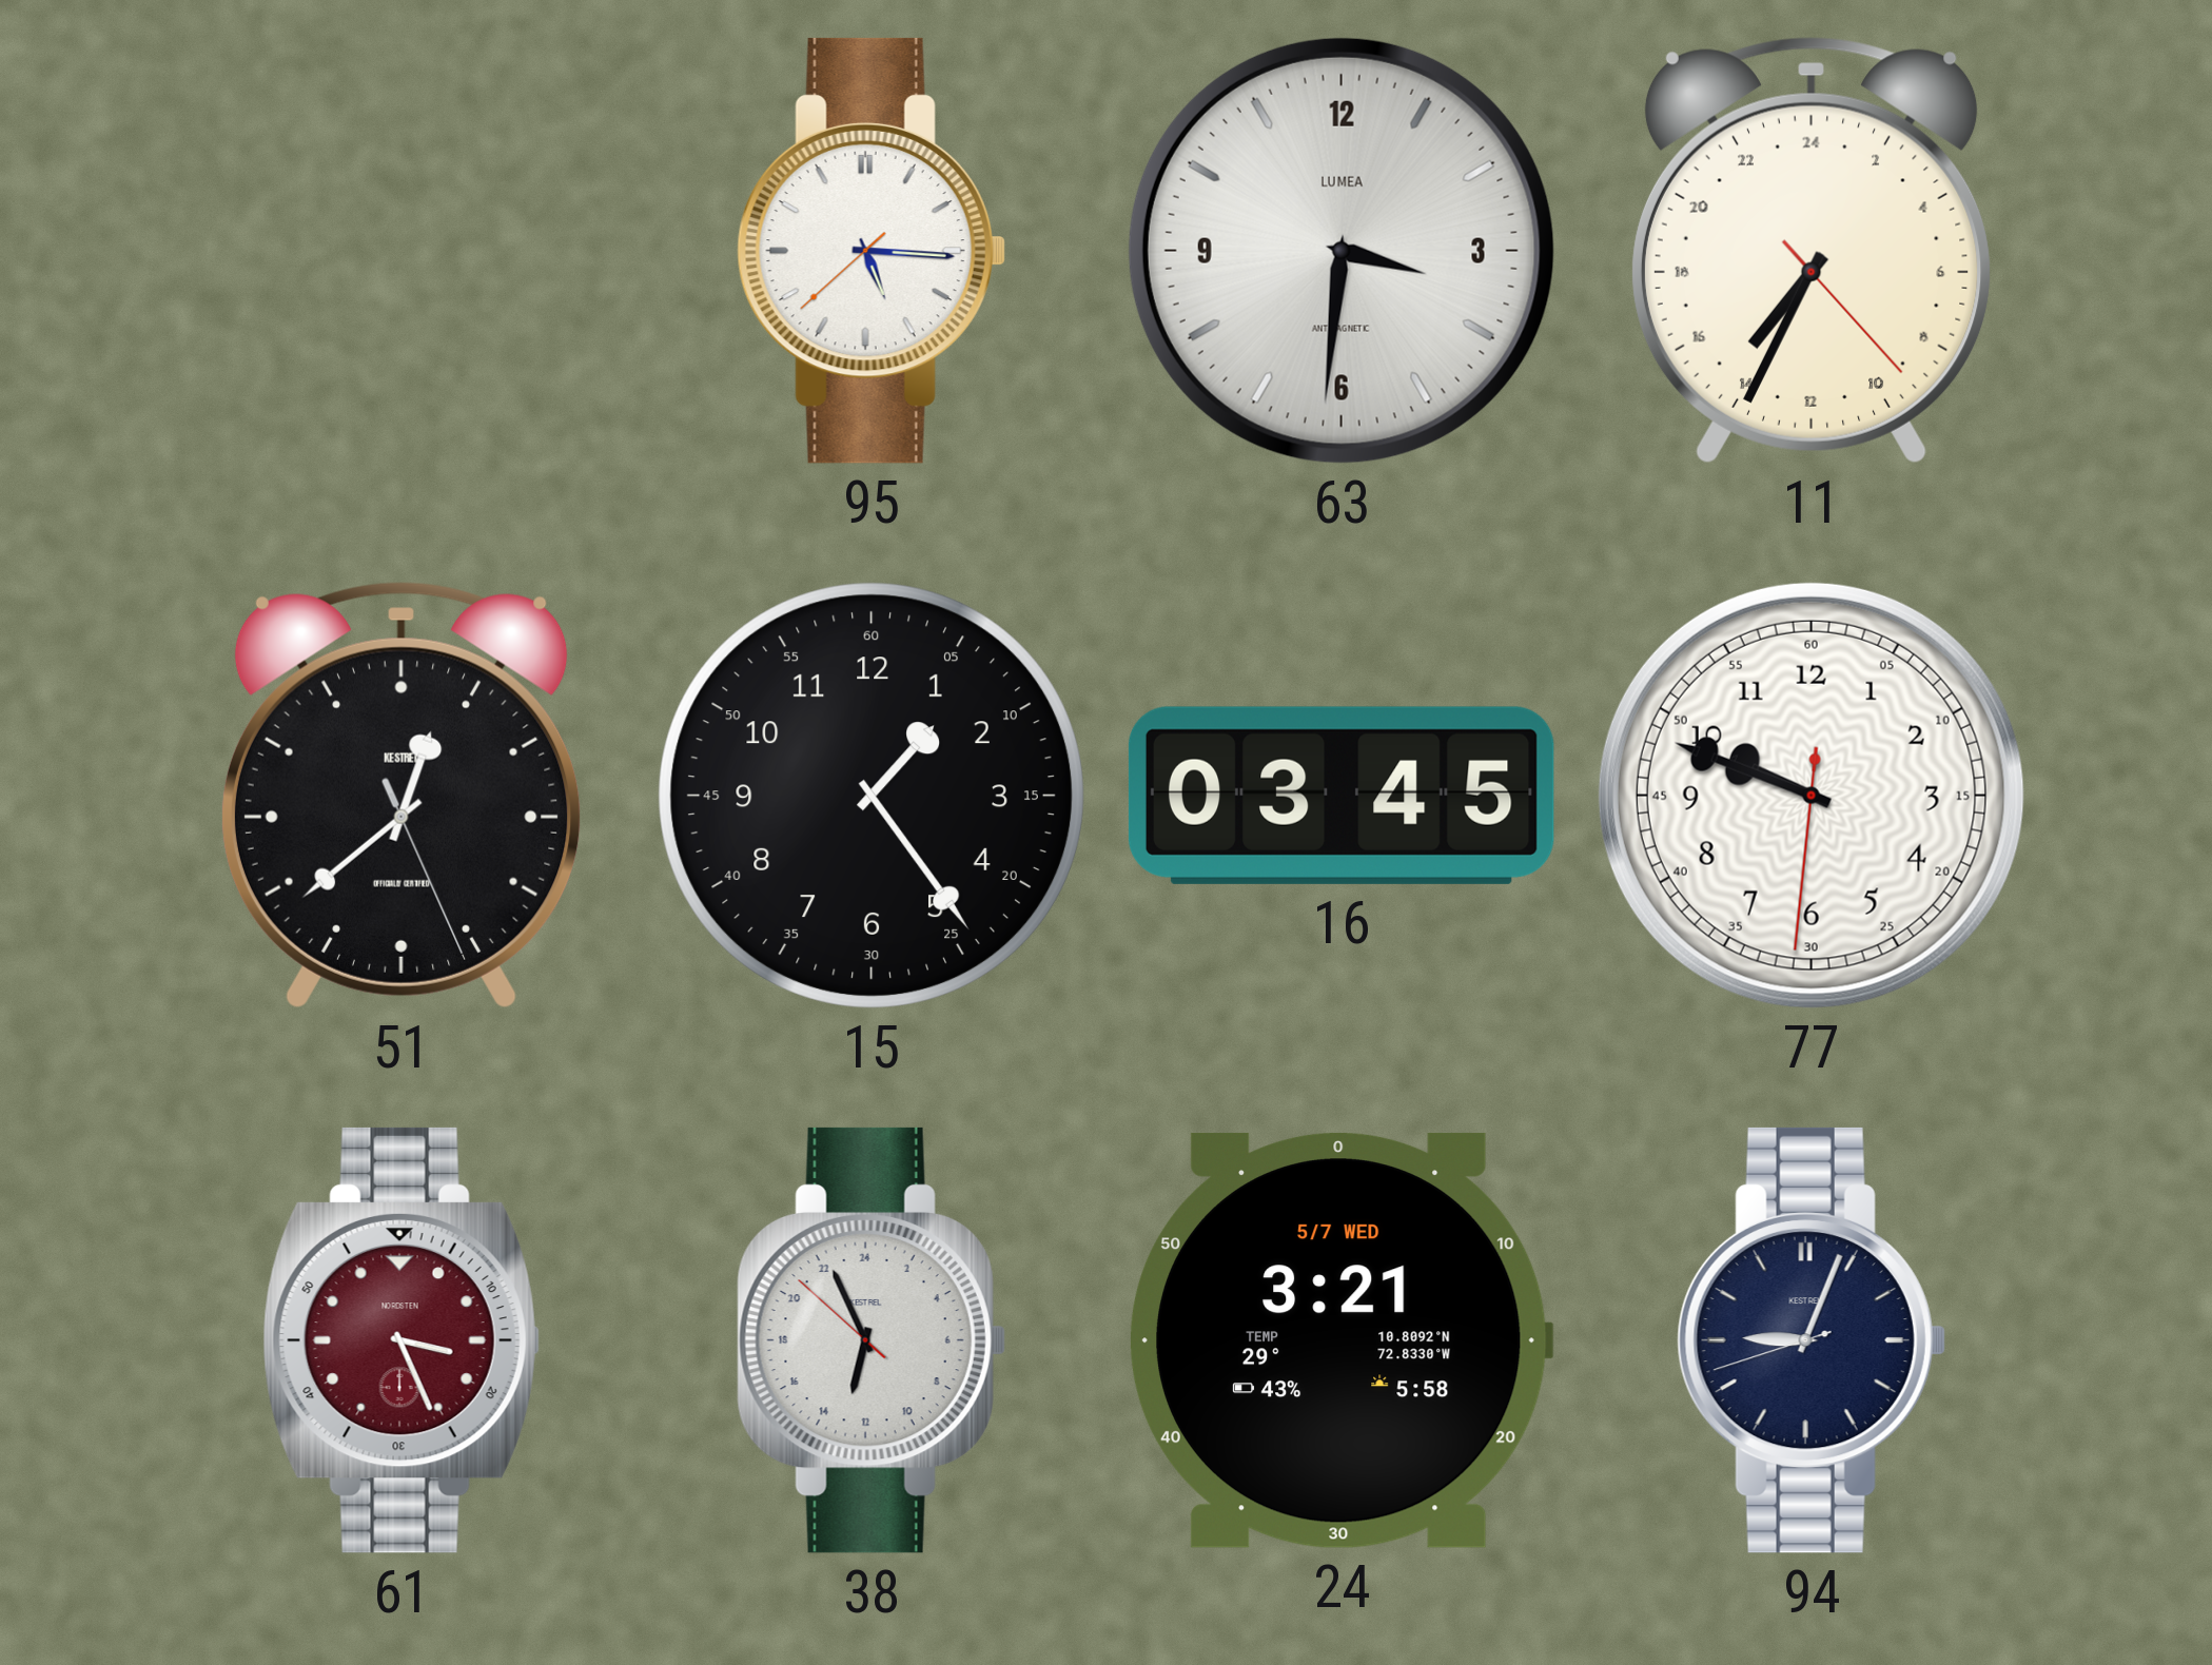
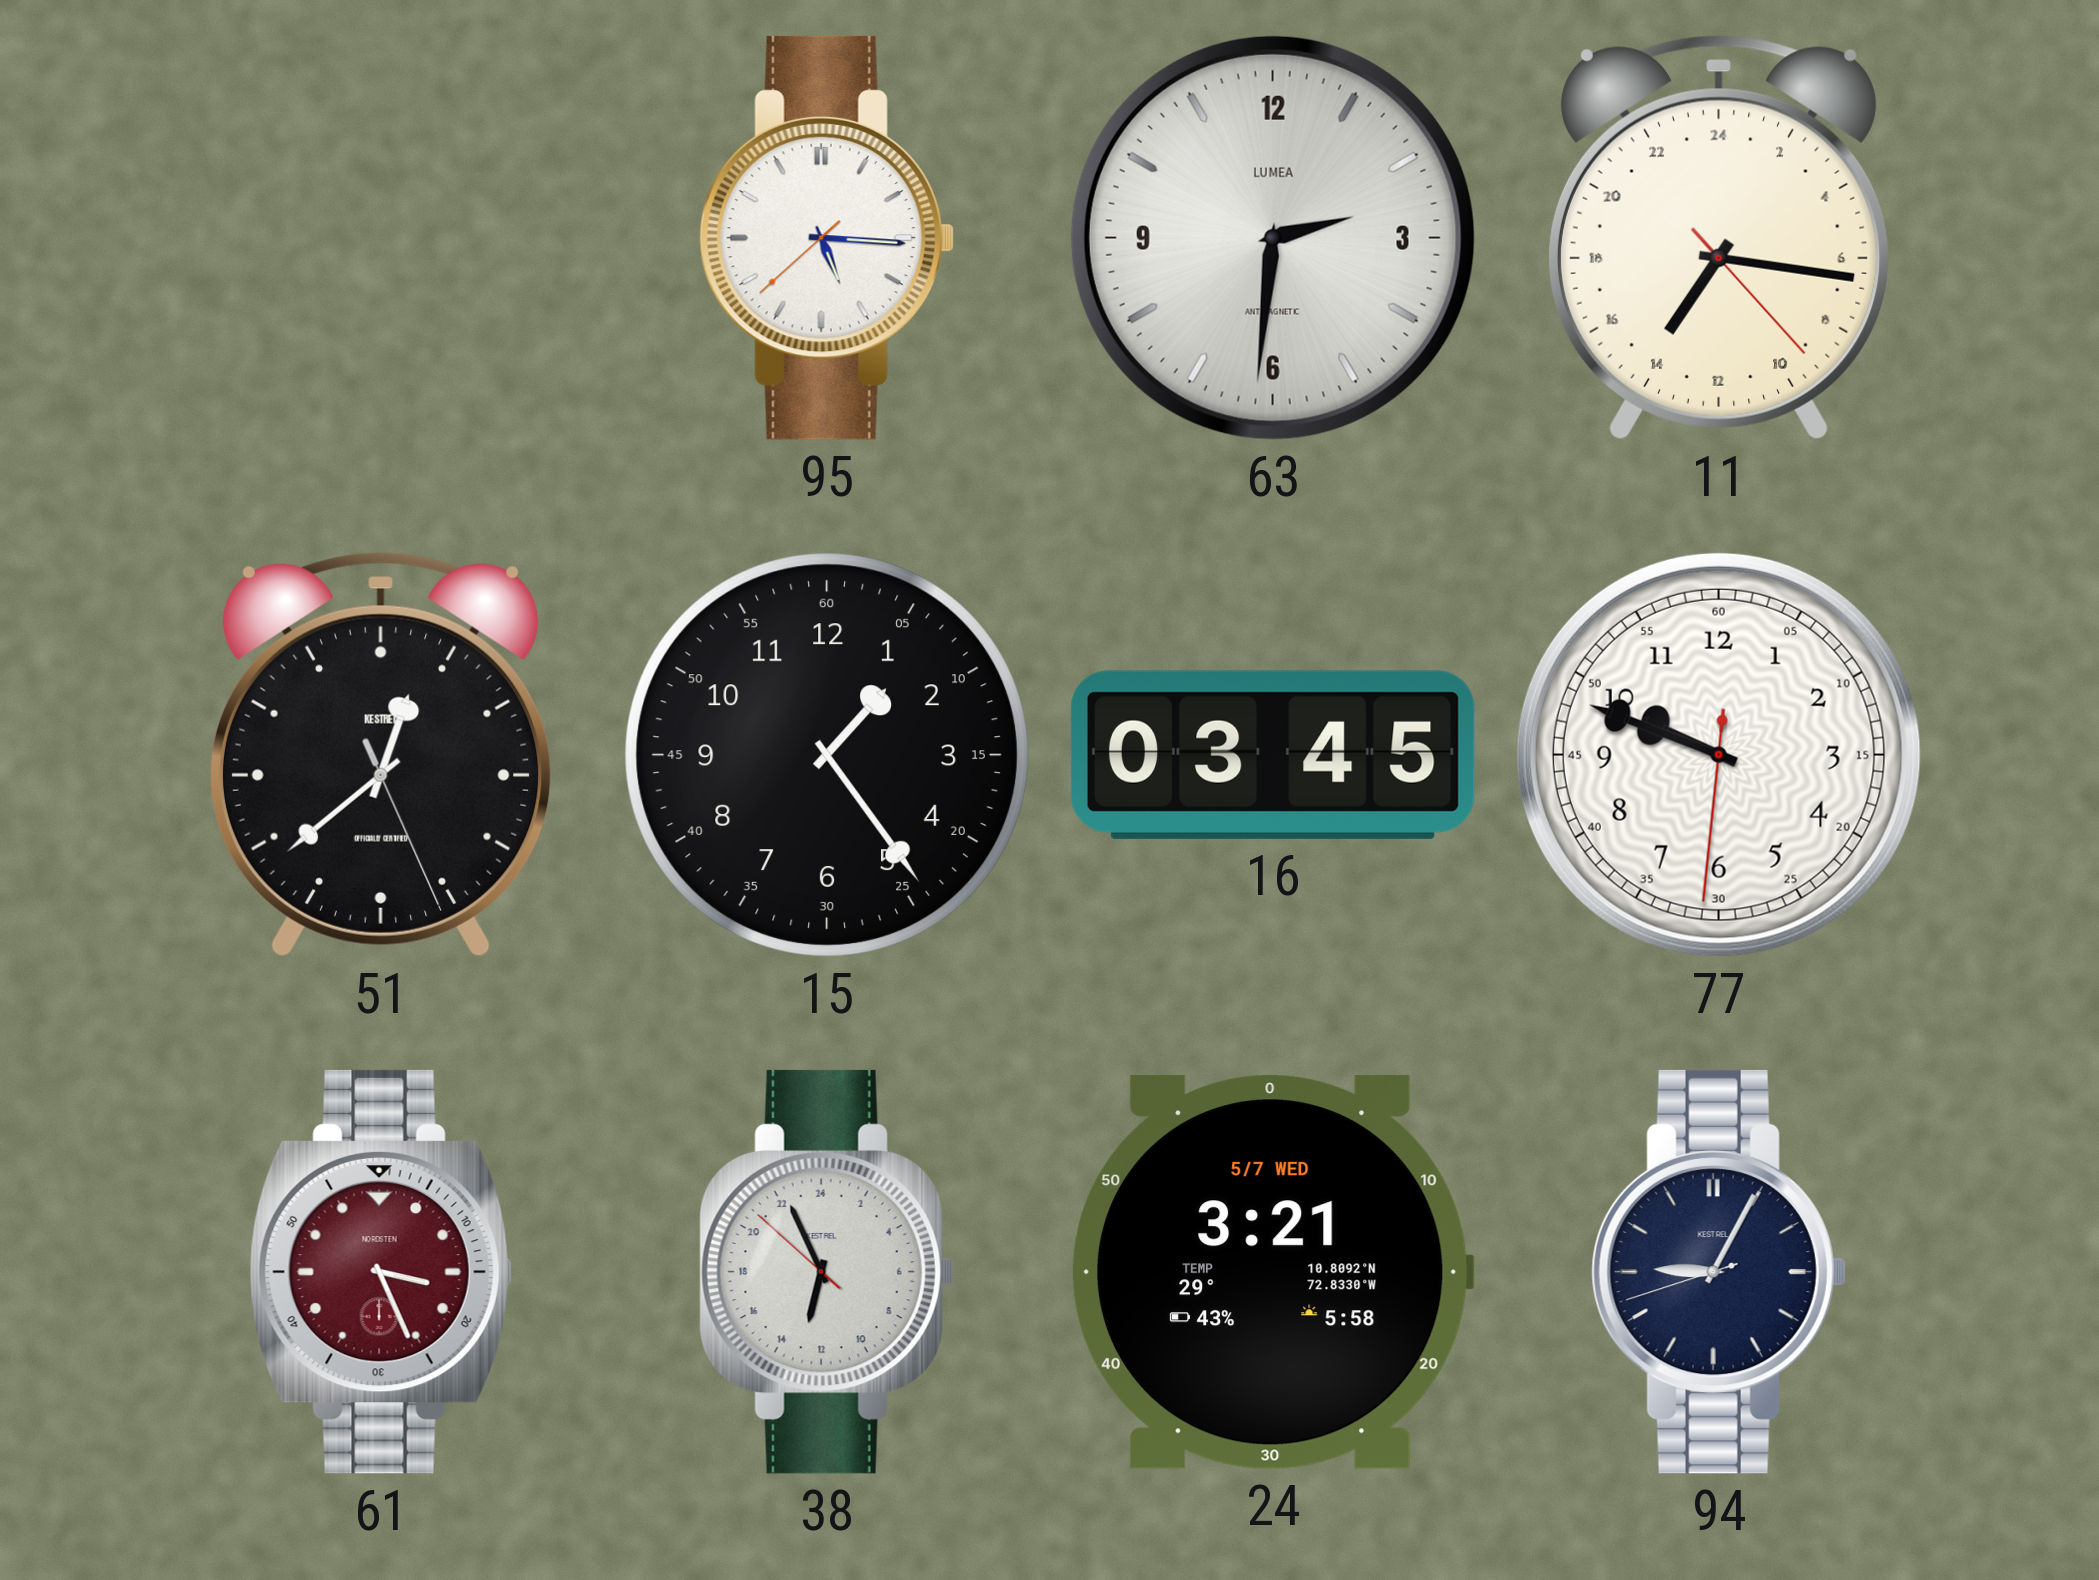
63: 3:31 -> 2:31
11: 14:34 -> 14:16
94: 9:03 -> 9:04
